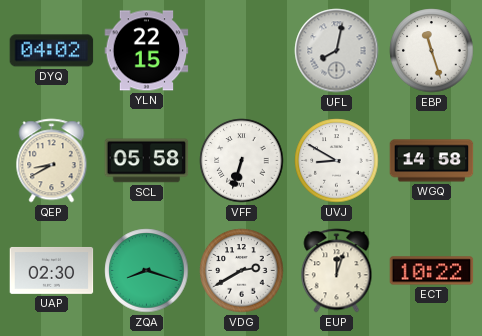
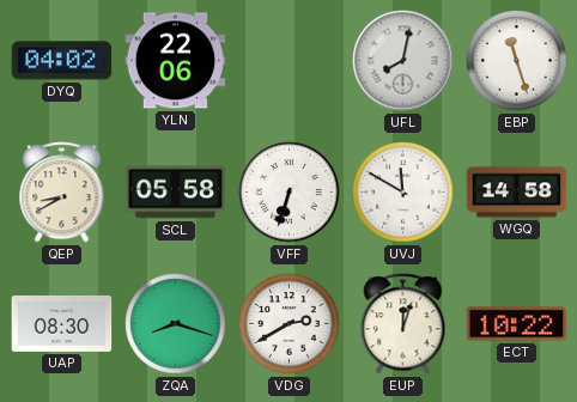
YLN: 22:15 -> 22:06
UVJ: 8:50 -> 11:50
UAP: 02:30 -> 08:30
